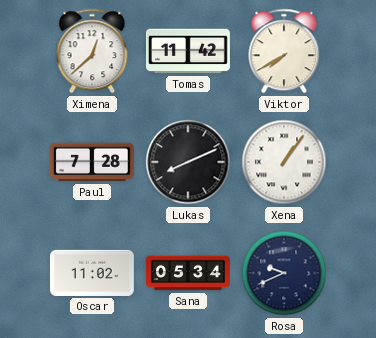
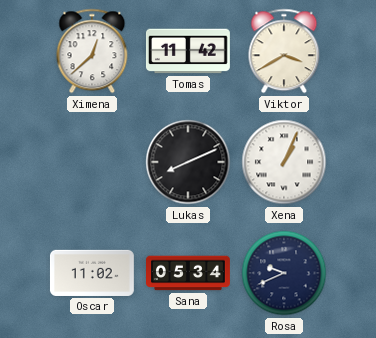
Viktor: 7:40 -> 3:40
Paul: 7:28 -> none
Xena: 1:06 -> 1:04
